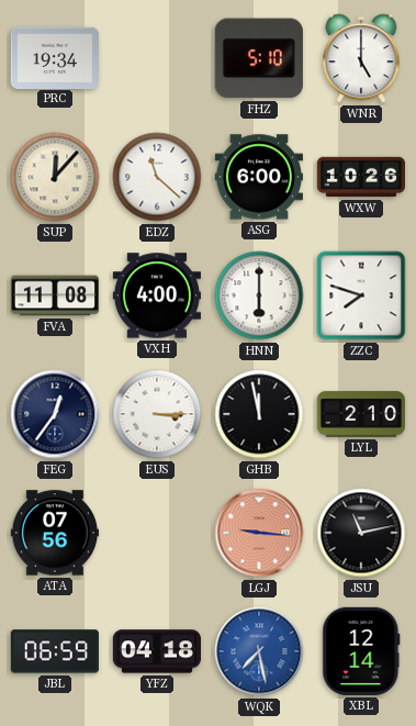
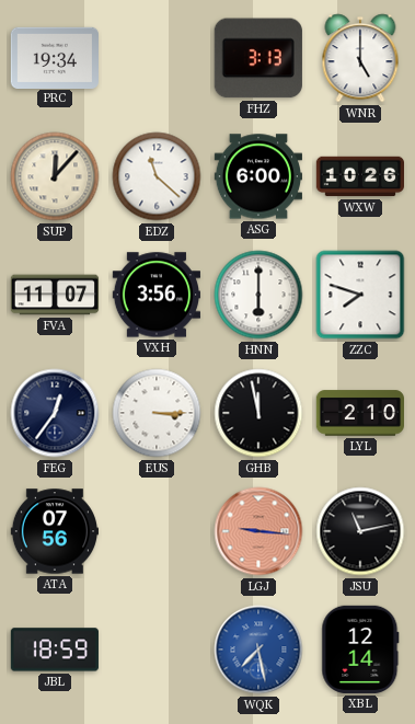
FHZ: 5:10 -> 3:13
FVA: 11:08 -> 11:07
VXH: 4:00 -> 3:56
JBL: 06:59 -> 18:59
YFZ: 04:18 -> none
